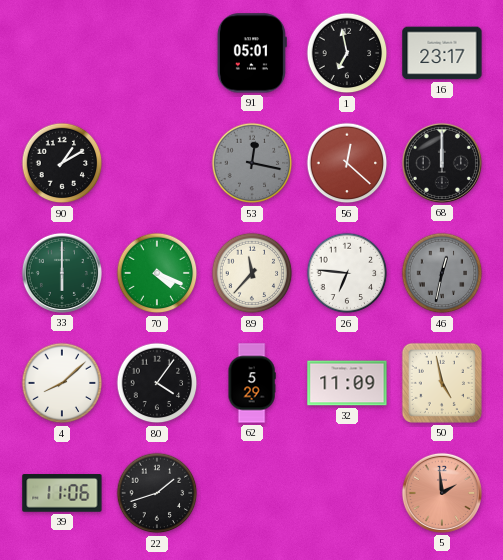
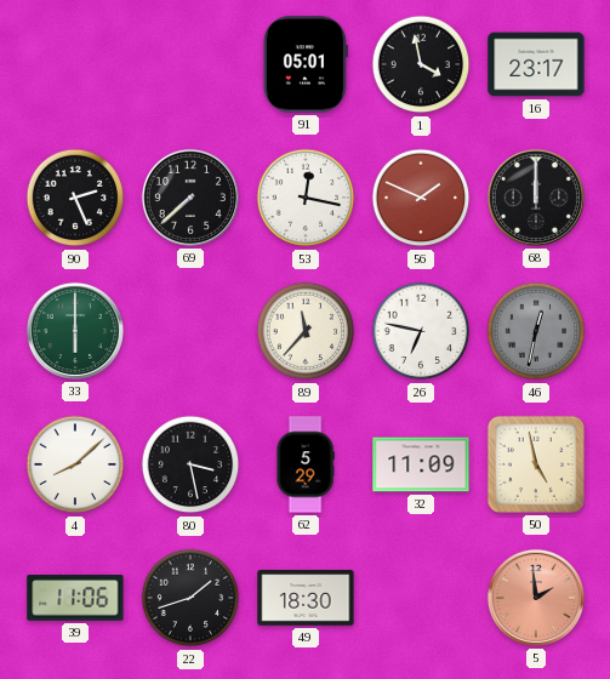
1: 6:58 -> 3:58
90: 1:10 -> 2:26
69: none -> 7:38
53 dial: grey -> white
56: 12:22 -> 1:49
70: 4:19 -> none
26: 6:46 -> 6:47
80: 4:06 -> 3:28
49: none -> 18:30
